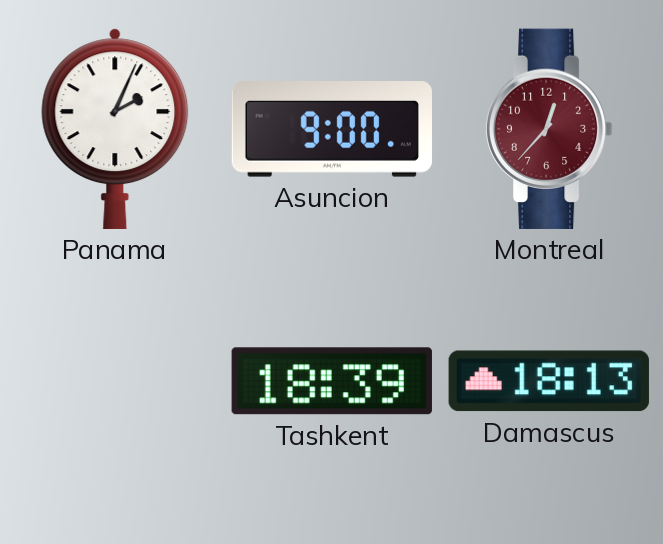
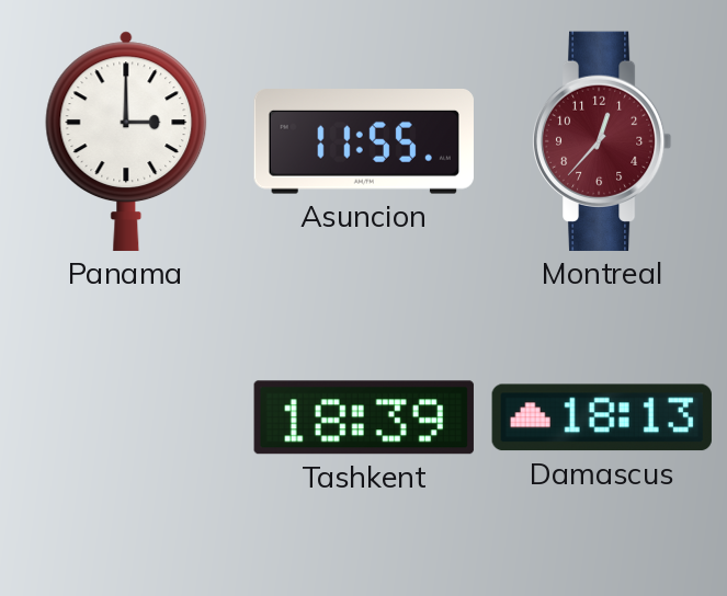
Panama: 2:04 -> 3:00
Asuncion: 9:00 -> 11:55
